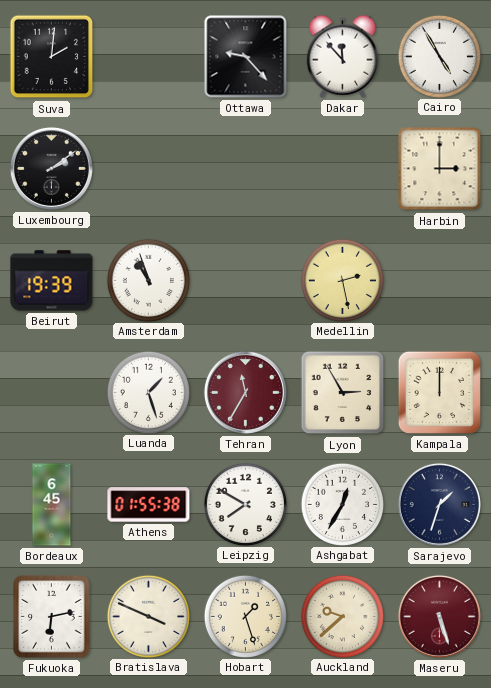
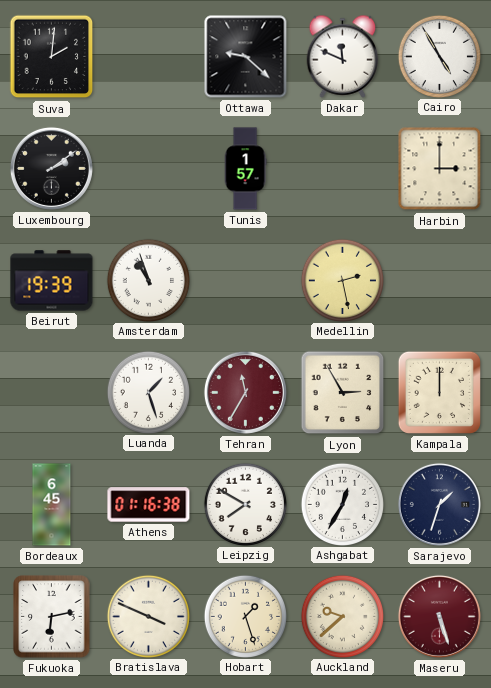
Ottawa: 9:23 -> 9:22
Dakar: 11:53 -> 11:49
Tunis: none -> 1:57
Athens: 01:55 -> 01:16
